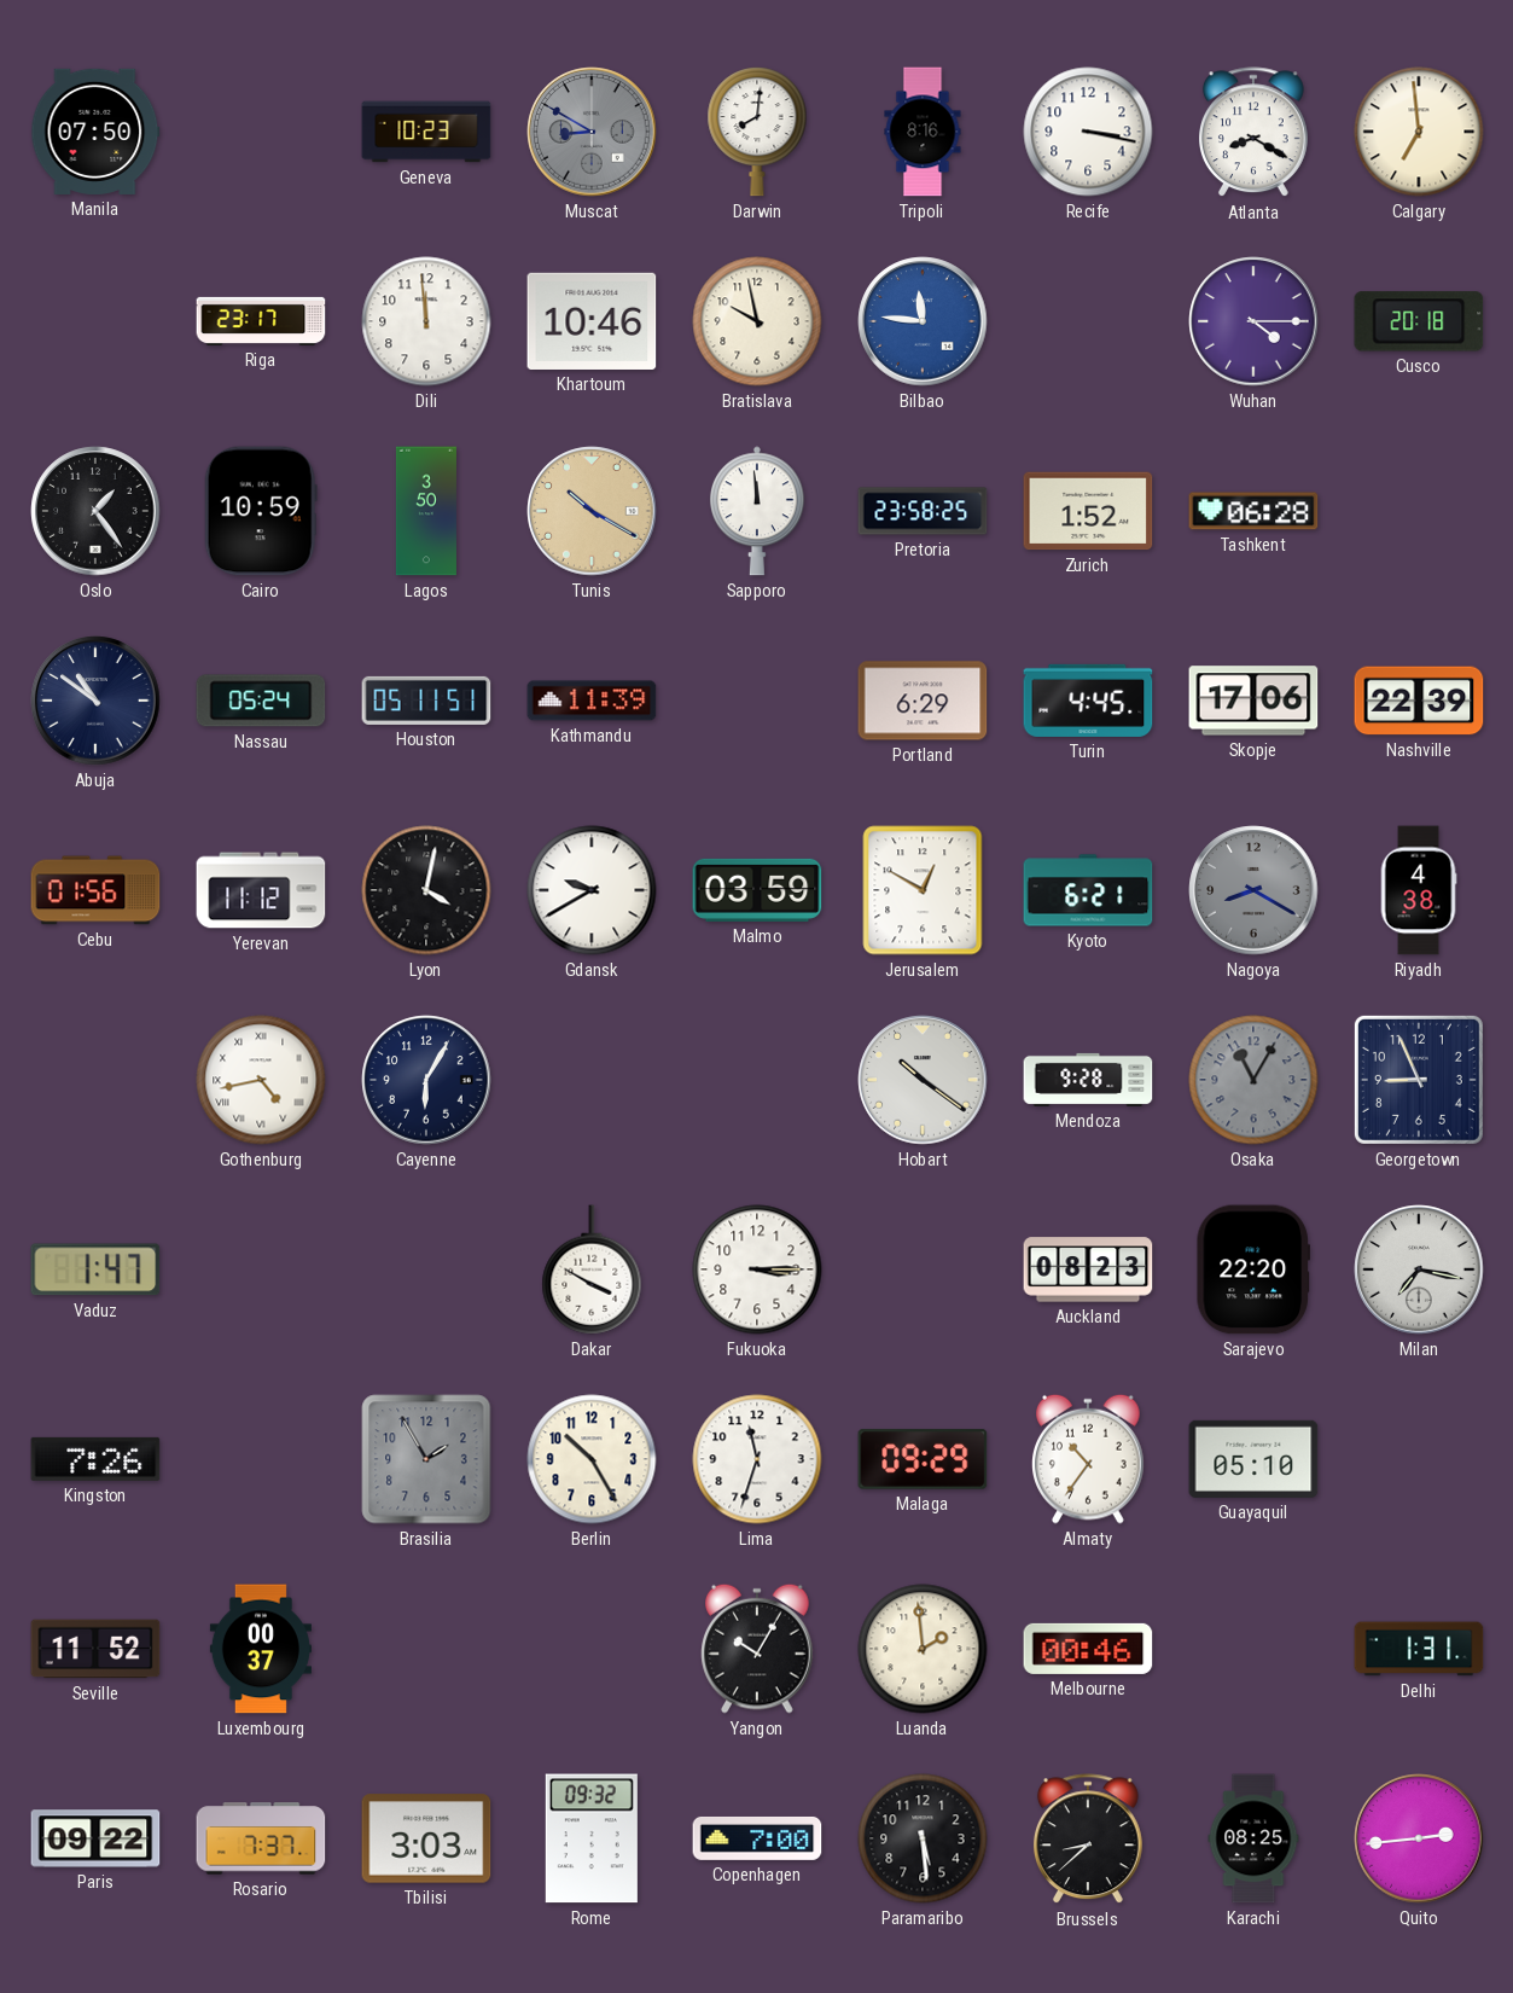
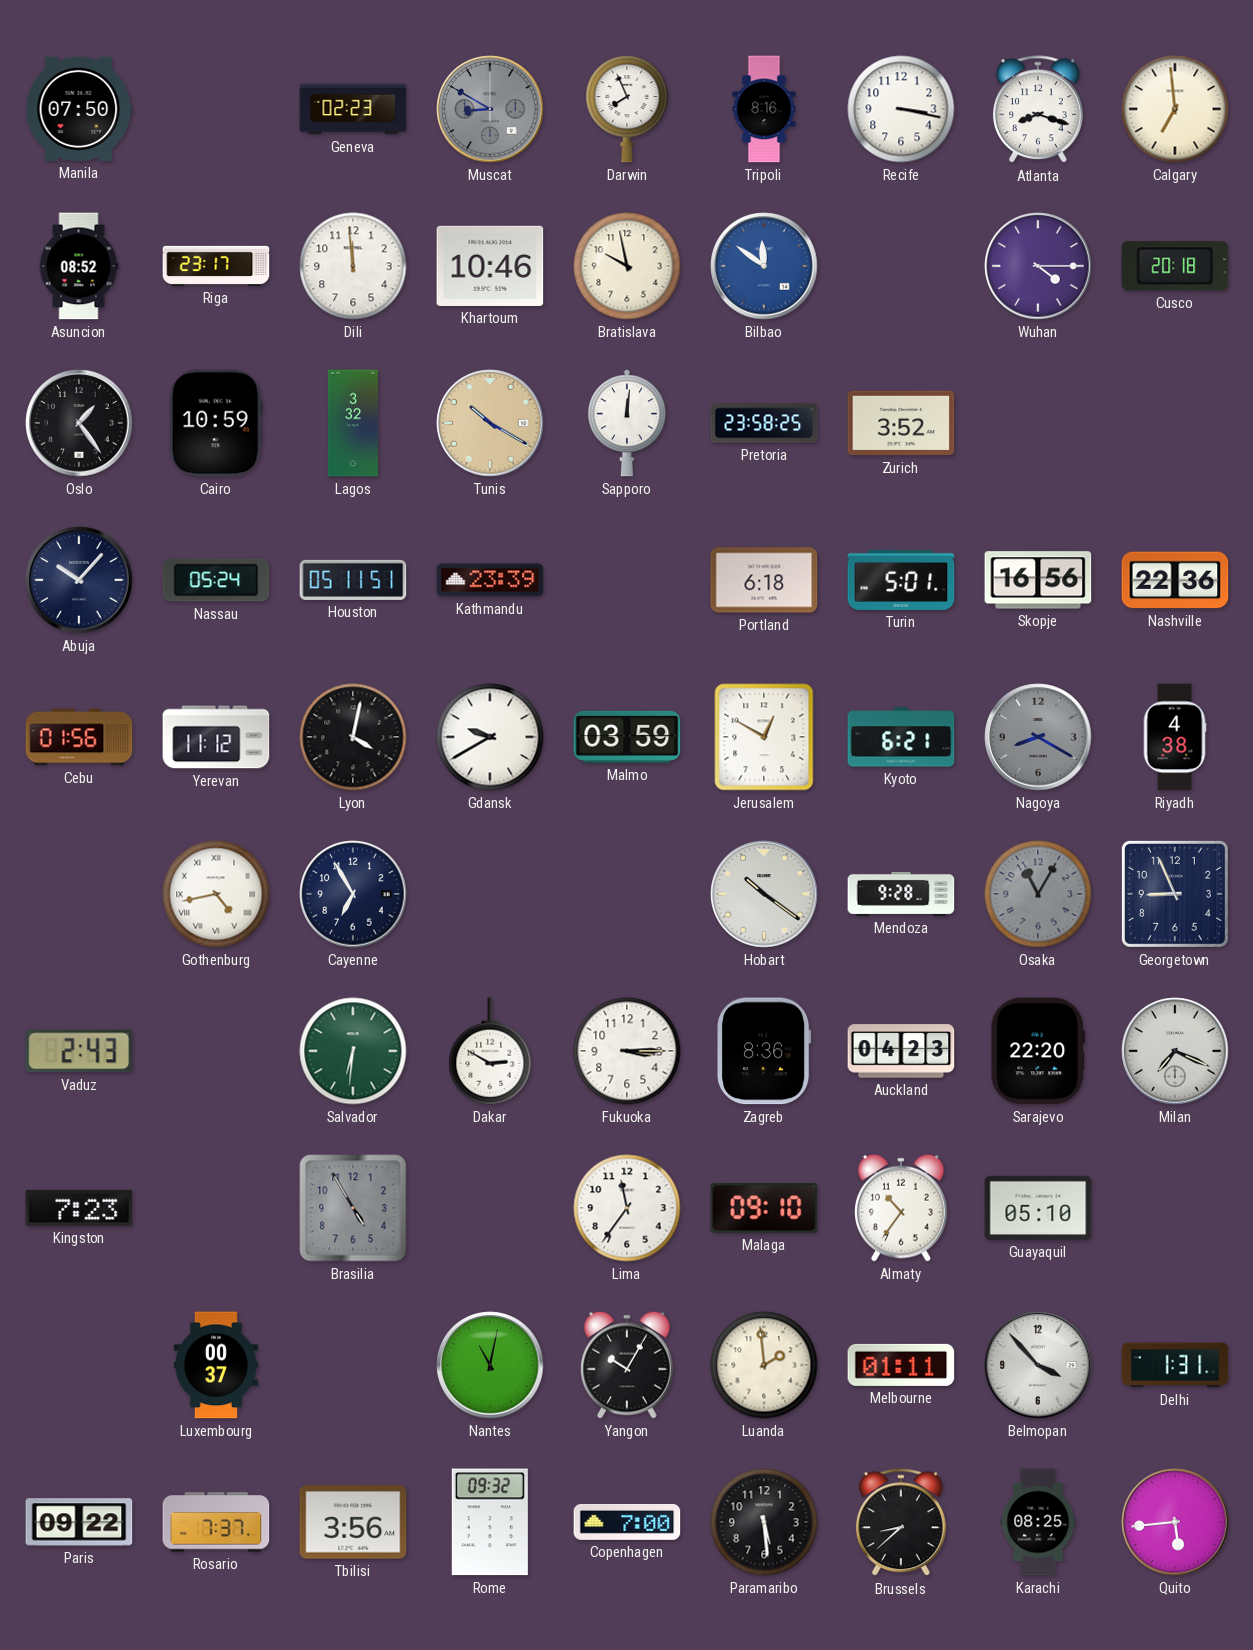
Geneva: 10:23 -> 02:23
Darwin: 8:01 -> 7:56
Atlanta: 8:20 -> 8:18
Asuncion: none -> 08:52
Bilbao: 11:46 -> 11:51
Lagos: 3:50 -> 3:32
Sapporo: 11:59 -> 12:01
Zurich: 1:52 -> 3:52
Tashkent: 06:28 -> none
Abuja: 10:51 -> 10:07
Kathmandu: 11:39 -> 23:39
Portland: 6:29 -> 6:18
Turin: 4:45 -> 5:01
Skopje: 17:06 -> 16:56
Nashville: 22:39 -> 22:36
Cayenne: 6:05 -> 6:55
Vaduz: 1:47 -> 2:43
Salvador: none -> 6:31
Dakar: 3:50 -> 2:50
Zagreb: none -> 8:36
Auckland: 08:23 -> 04:23
Milan: 7:17 -> 7:19
Kingston: 7:26 -> 7:23
Brasilia: 1:55 -> 4:55
Berlin: 10:25 -> none
Lima: 11:33 -> 11:36
Malaga: 09:29 -> 09:10
Seville: 11:52 -> none
Nantes: none -> 11:02
Melbourne: 00:46 -> 01:11
Belmopan: none -> 3:53
Tbilisi: 3:03 -> 3:56
Quito: 2:44 -> 5:44
